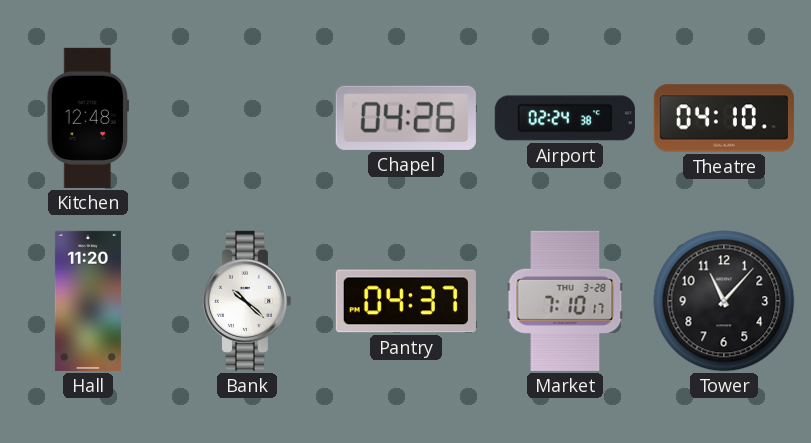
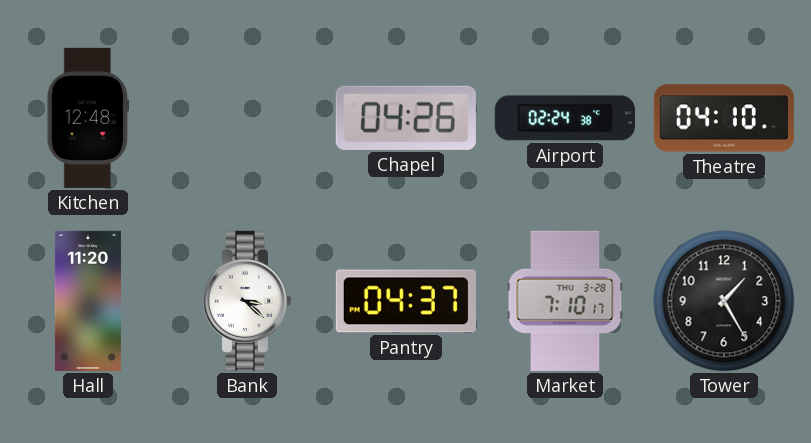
Bank: 10:22 -> 3:22
Tower: 11:07 -> 1:25
